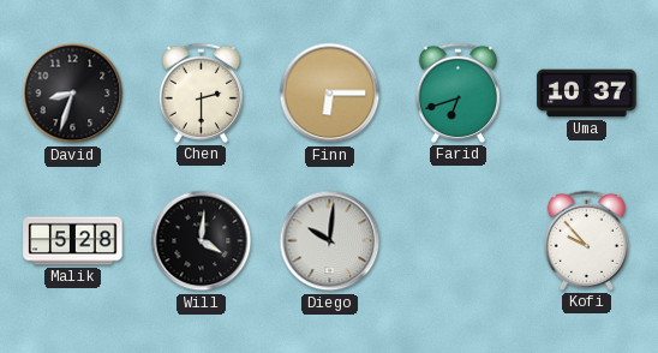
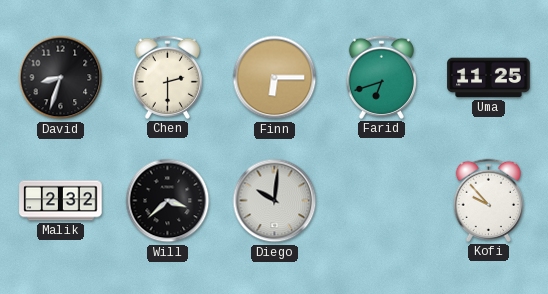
Uma: 10:37 -> 11:25
Malik: 5:28 -> 2:32
Will: 4:01 -> 3:38
